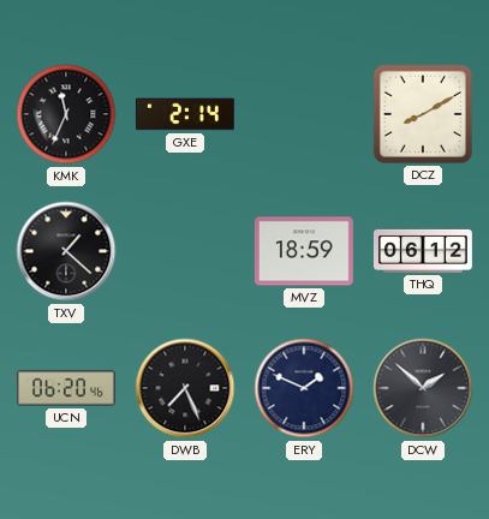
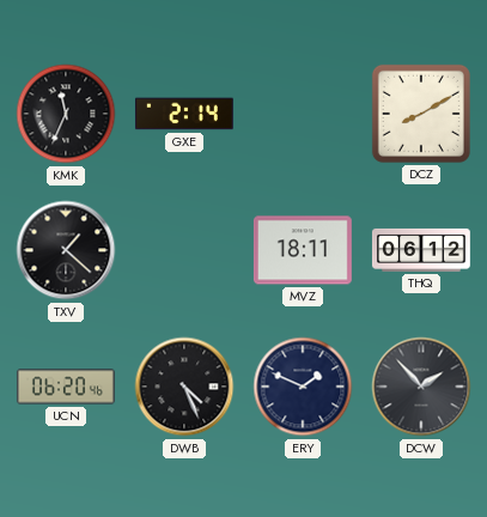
MVZ: 18:59 -> 18:11
DWB: 7:26 -> 4:26
DCW: 1:52 -> 1:53
